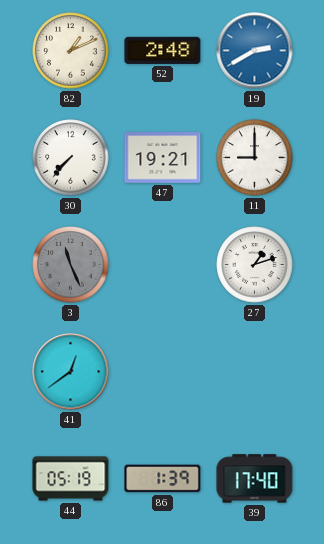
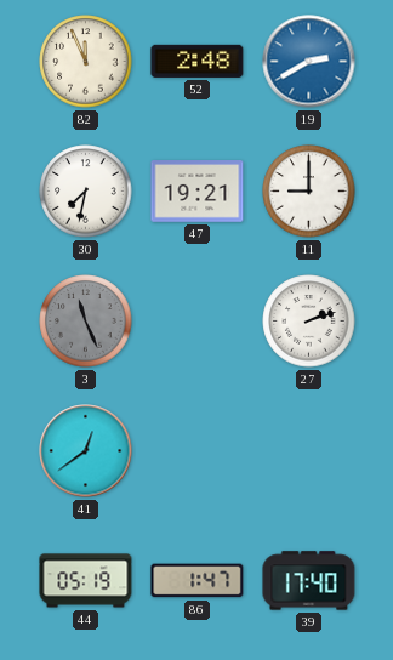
82: 1:11 -> 11:56
30: 7:37 -> 7:32
27: 1:12 -> 2:12
86: 1:39 -> 1:47
